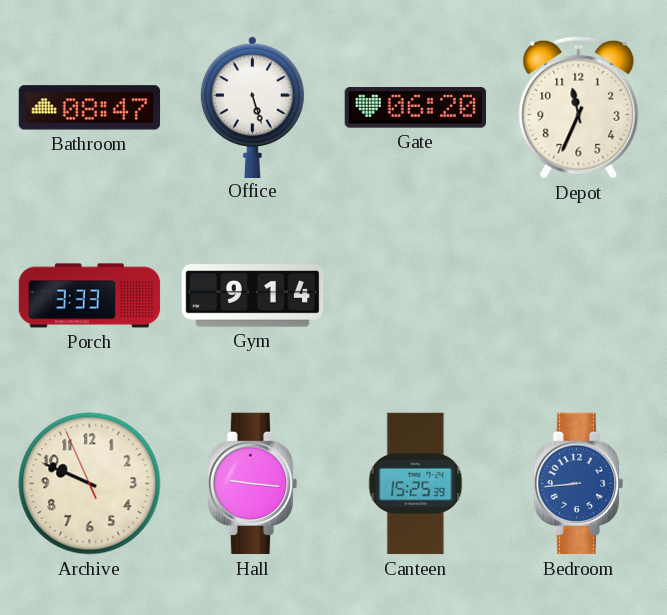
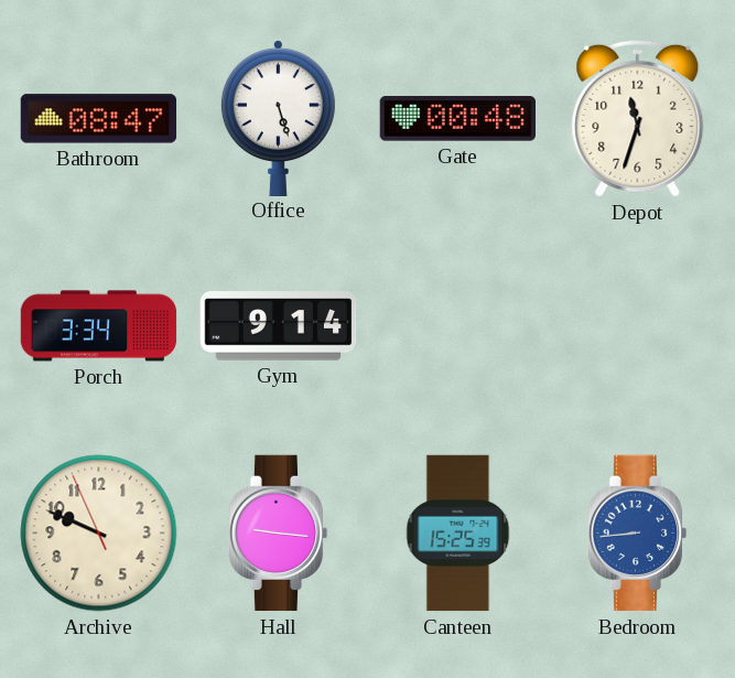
Gate: 06:20 -> 00:48
Depot: 11:34 -> 11:33
Porch: 3:33 -> 3:34
